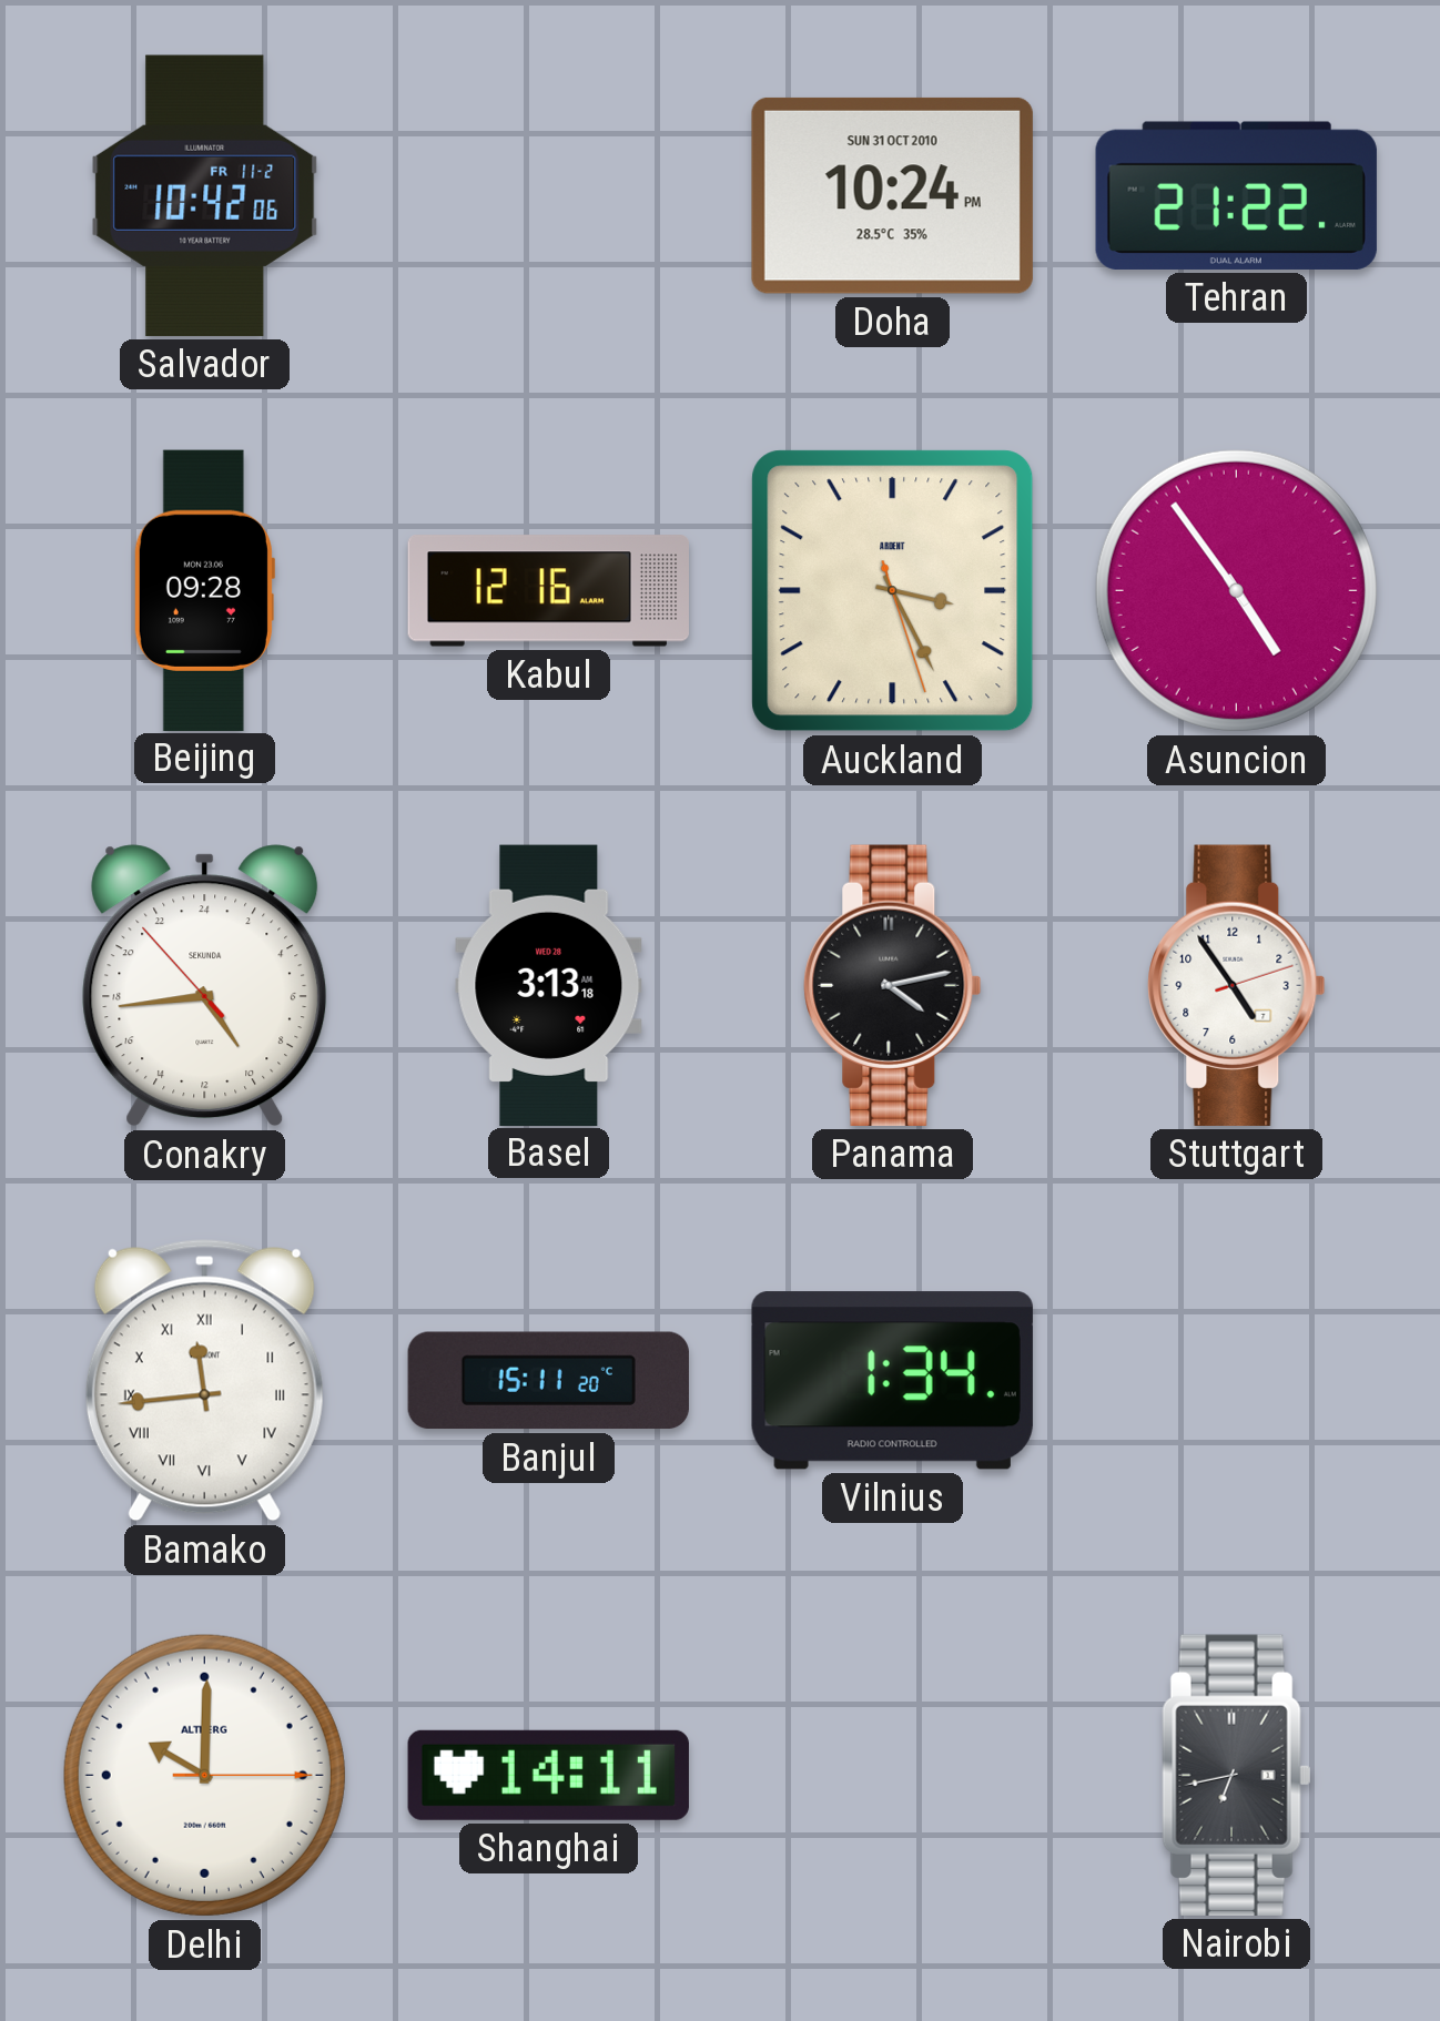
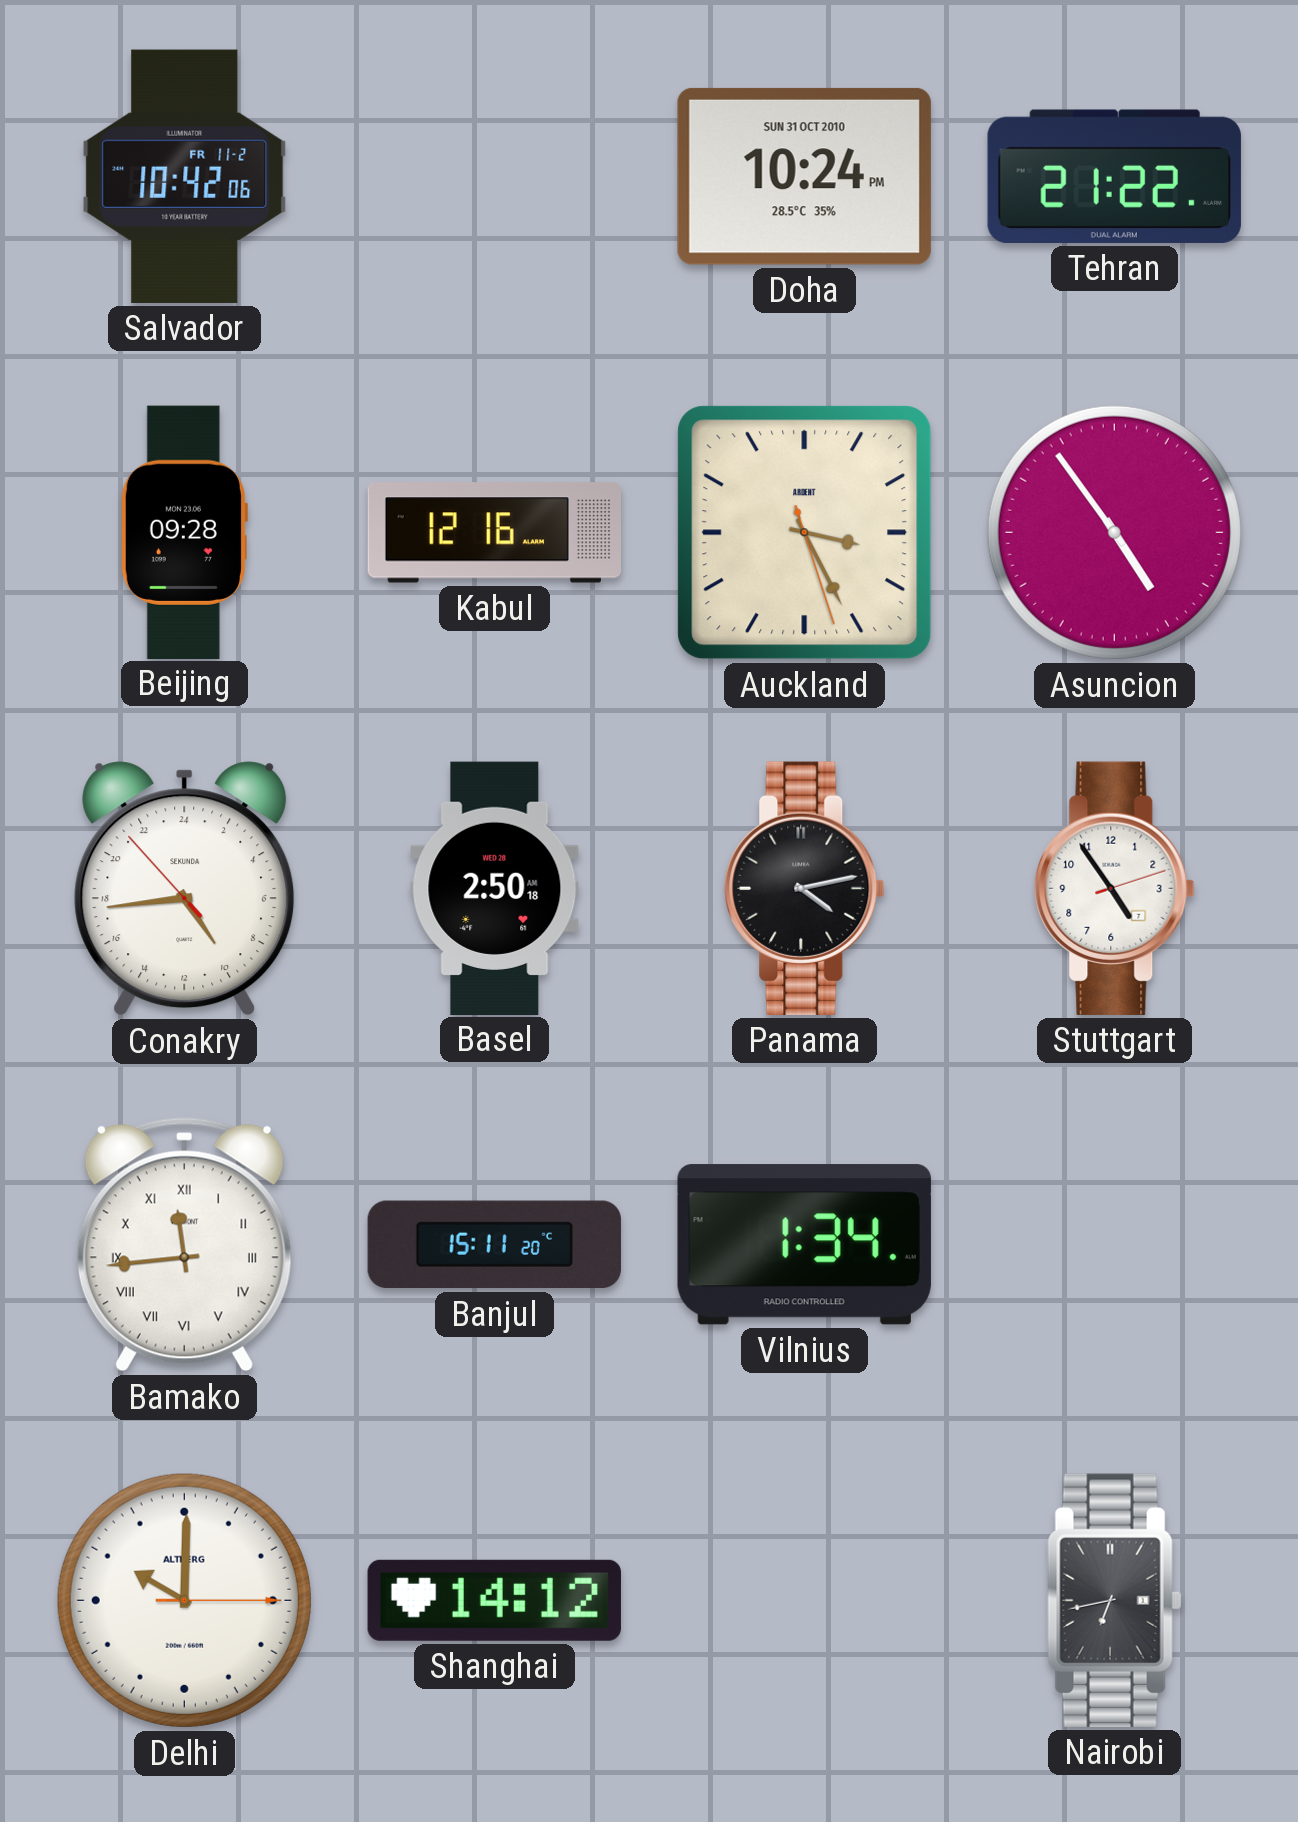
Basel: 3:13 -> 2:50
Shanghai: 14:11 -> 14:12
